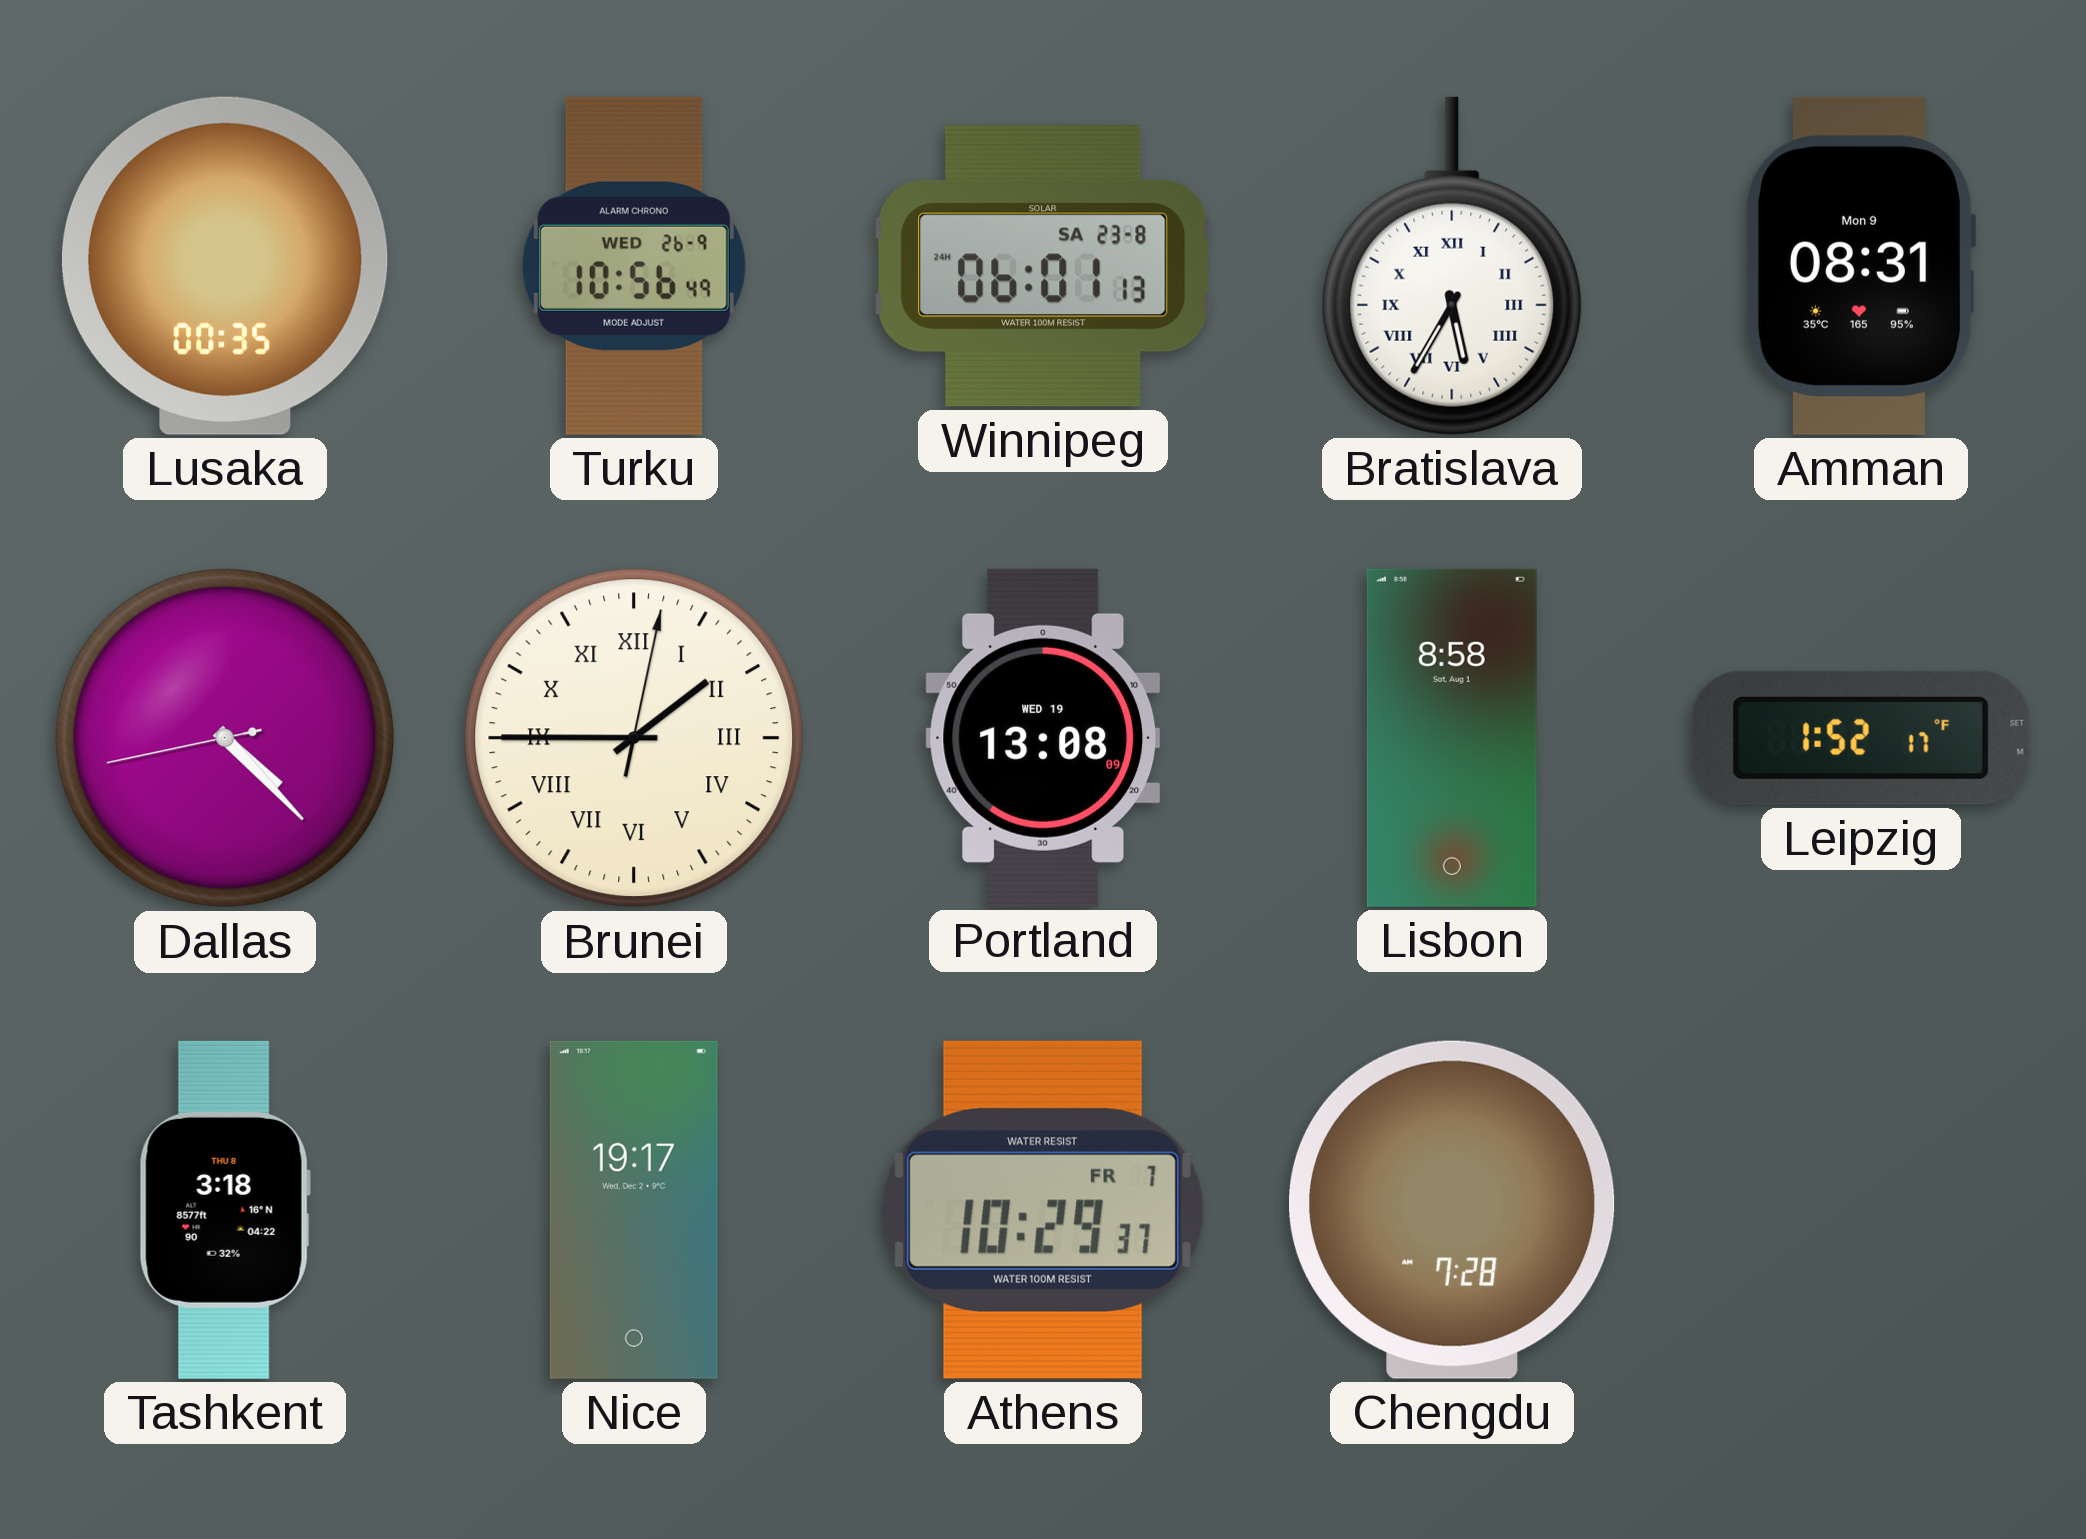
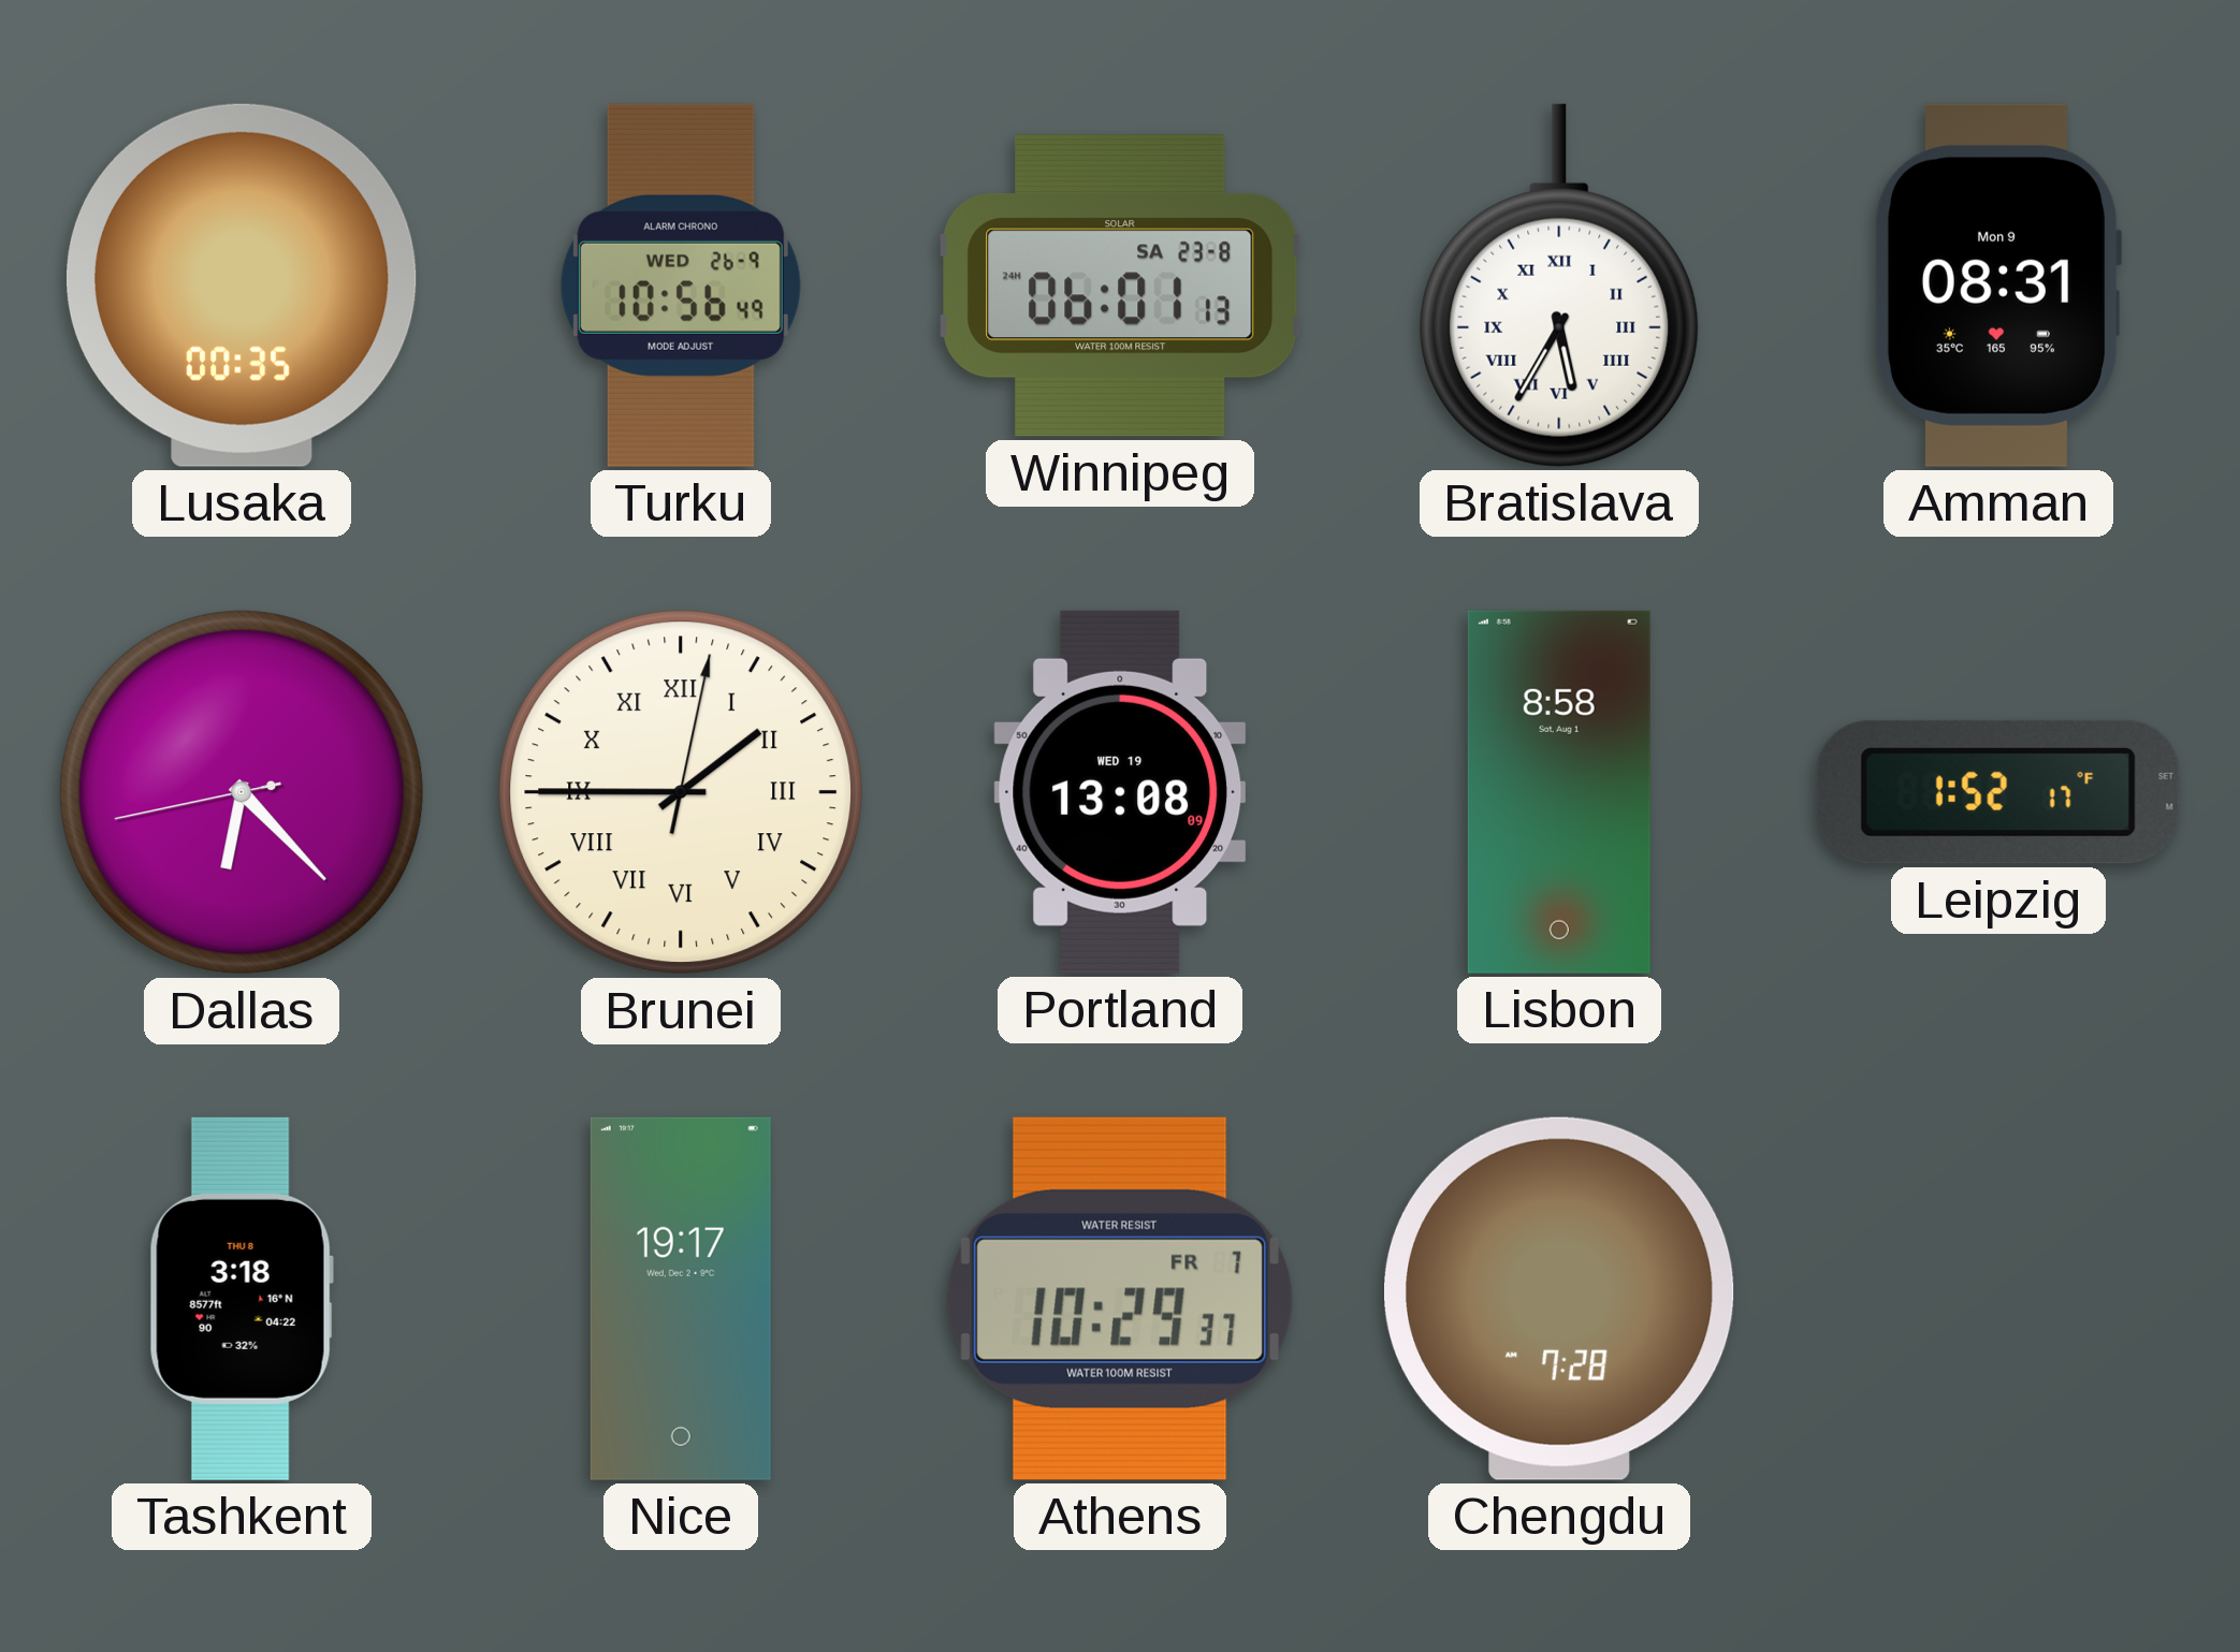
Dallas: 4:22 -> 6:22
